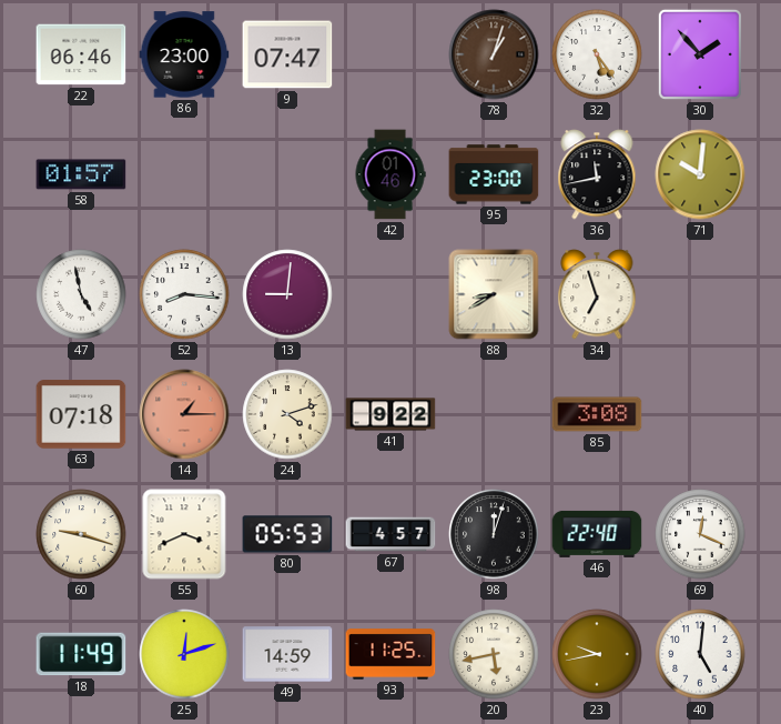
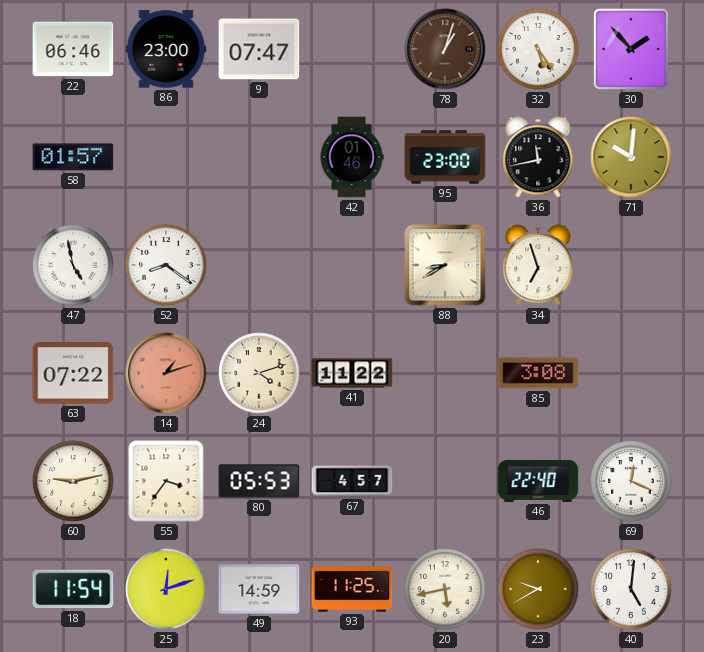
52: 8:16 -> 8:21
13: 9:01 -> none
63: 07:18 -> 07:22
14: 1:15 -> 1:12
41: 9:22 -> 11:22
60: 9:18 -> 9:13
55: 3:41 -> 3:36
98: 12:03 -> none
18: 11:49 -> 11:54
23: 9:43 -> 9:40
